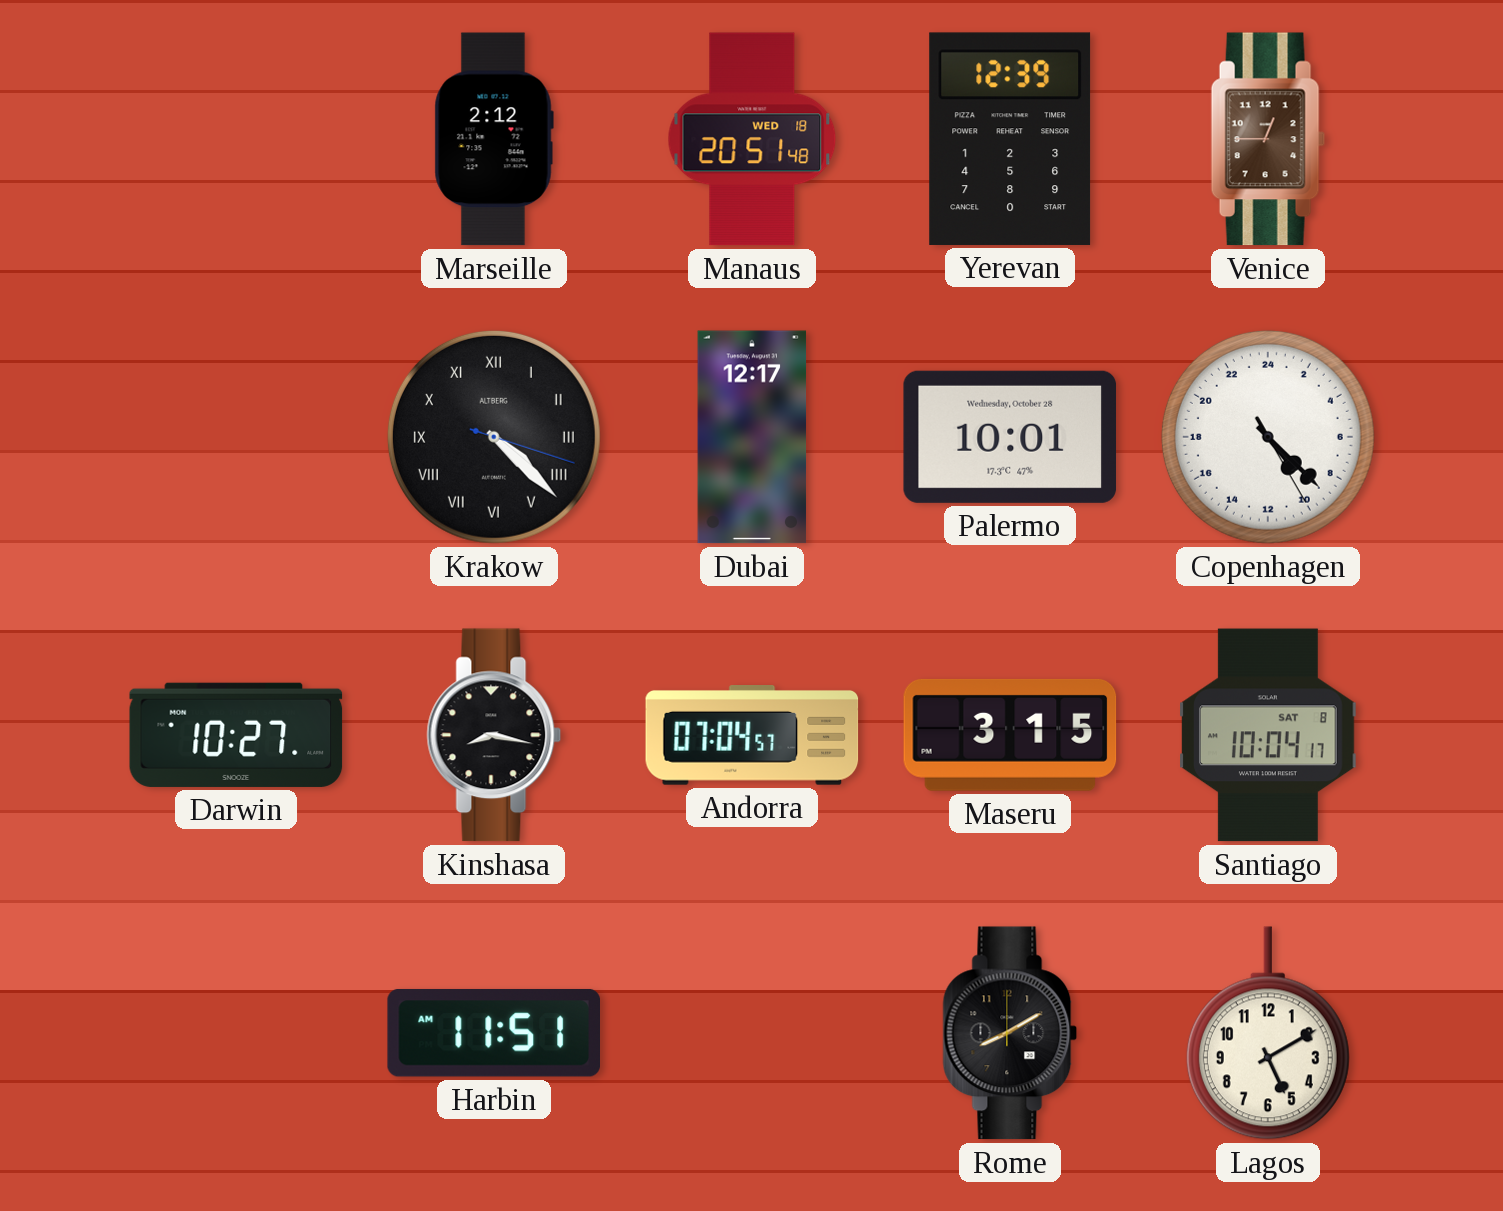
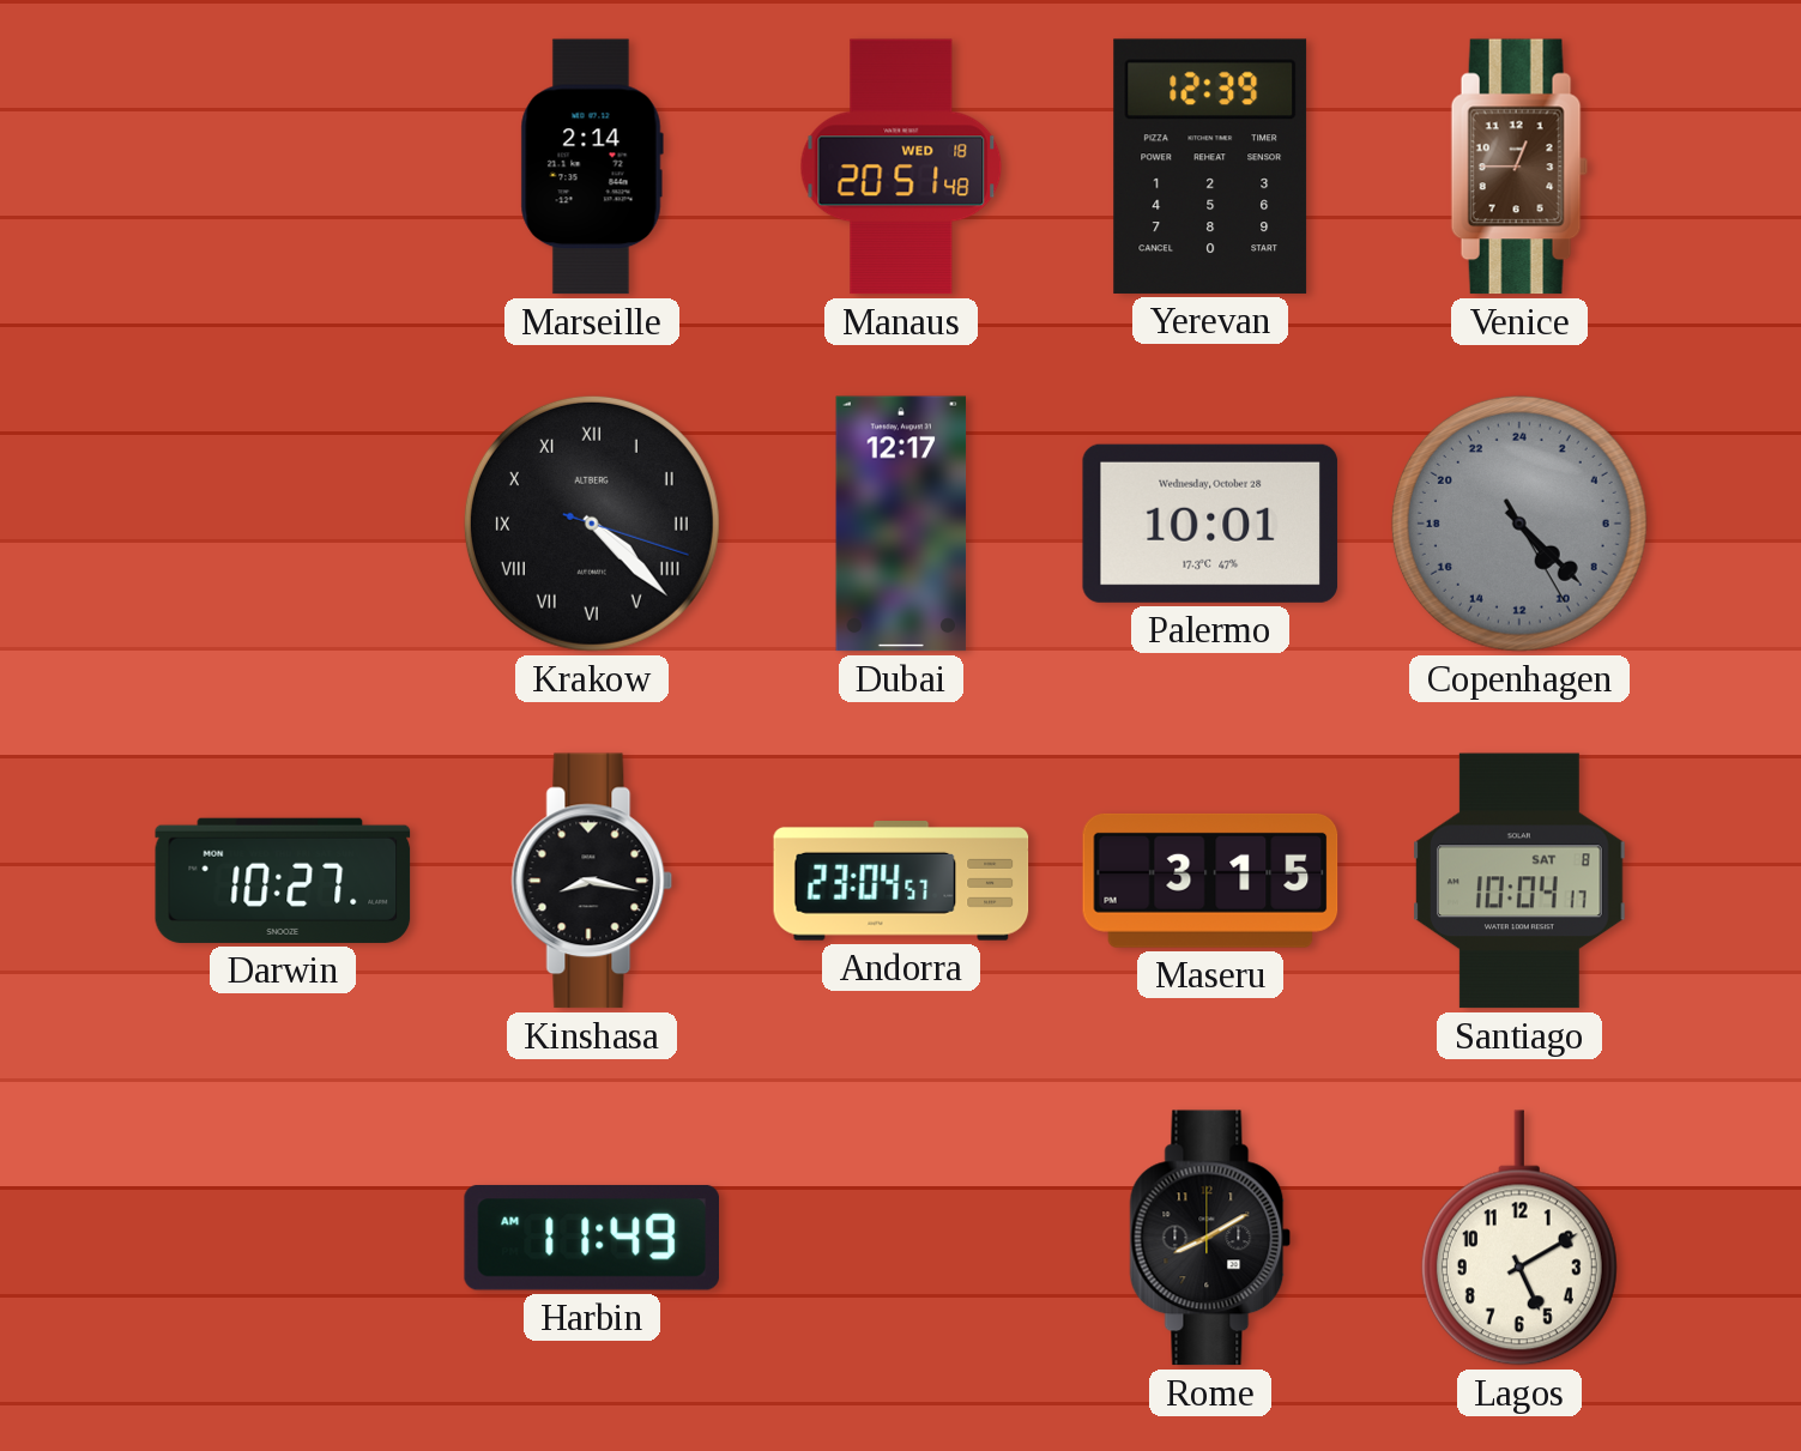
Marseille: 2:12 -> 2:14
Copenhagen dial: white -> grey
Andorra: 07:04 -> 23:04
Harbin: 11:51 -> 11:49
